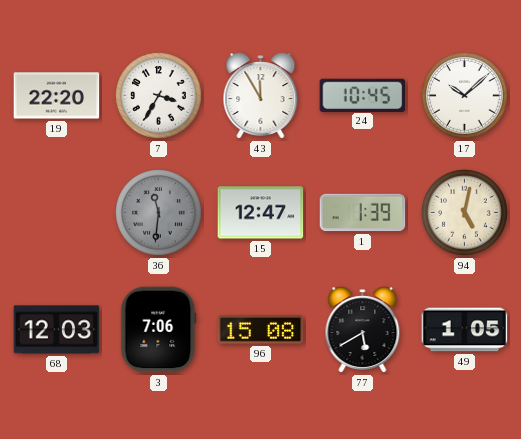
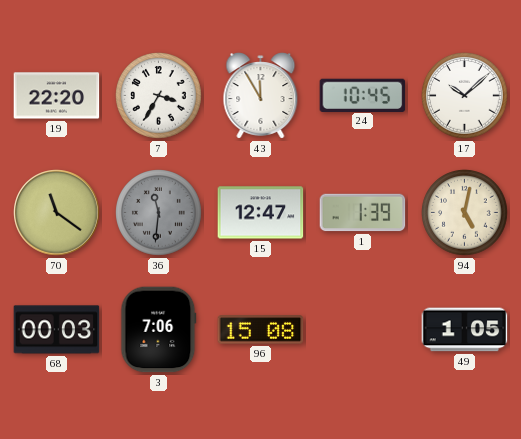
70: none -> 11:21
68: 12:03 -> 00:03
77: 5:40 -> none
